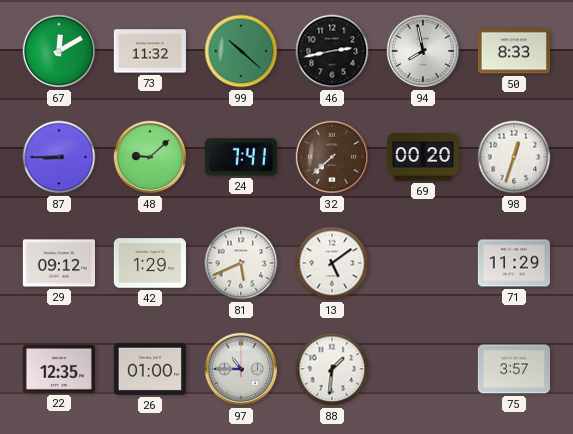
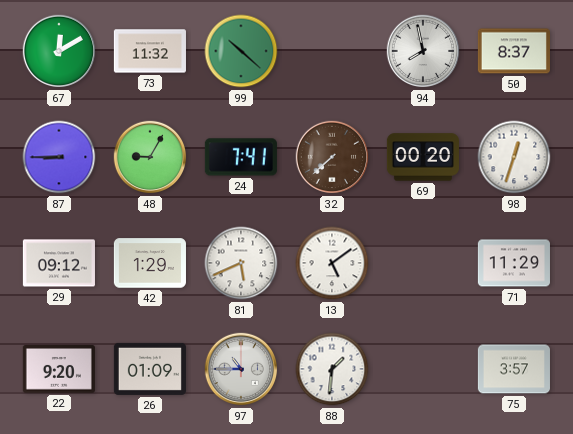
46: 2:43 -> none
50: 8:33 -> 8:37
48: 9:08 -> 9:05
22: 12:35 -> 9:20
26: 01:00 -> 01:09
